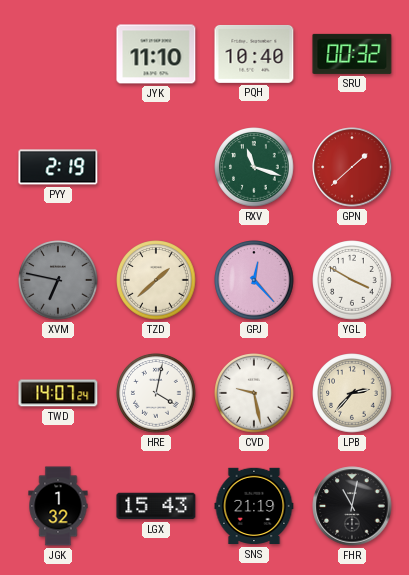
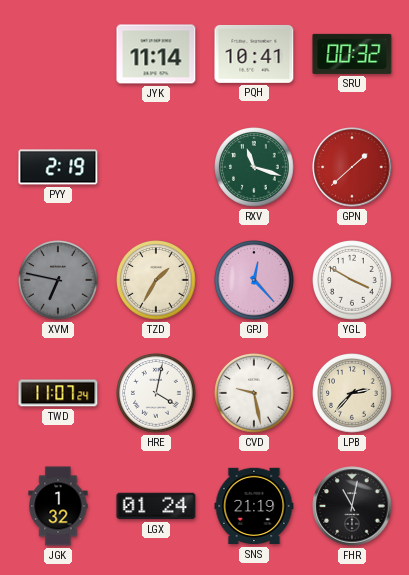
JYK: 11:10 -> 11:14
PQH: 10:40 -> 10:41
TZD: 1:38 -> 1:35
TWD: 14:07 -> 11:07
LGX: 15:43 -> 01:24
